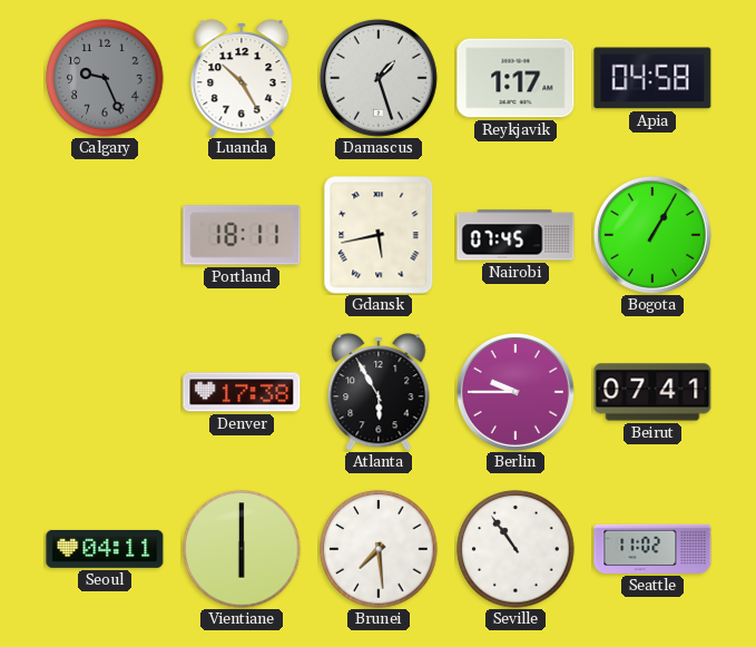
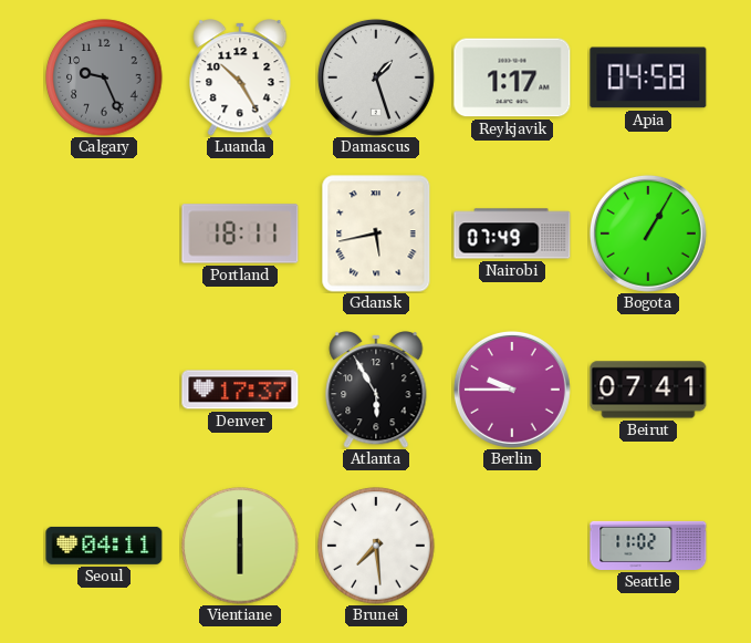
Nairobi: 07:45 -> 07:49
Denver: 17:38 -> 17:37
Seville: 10:54 -> none
